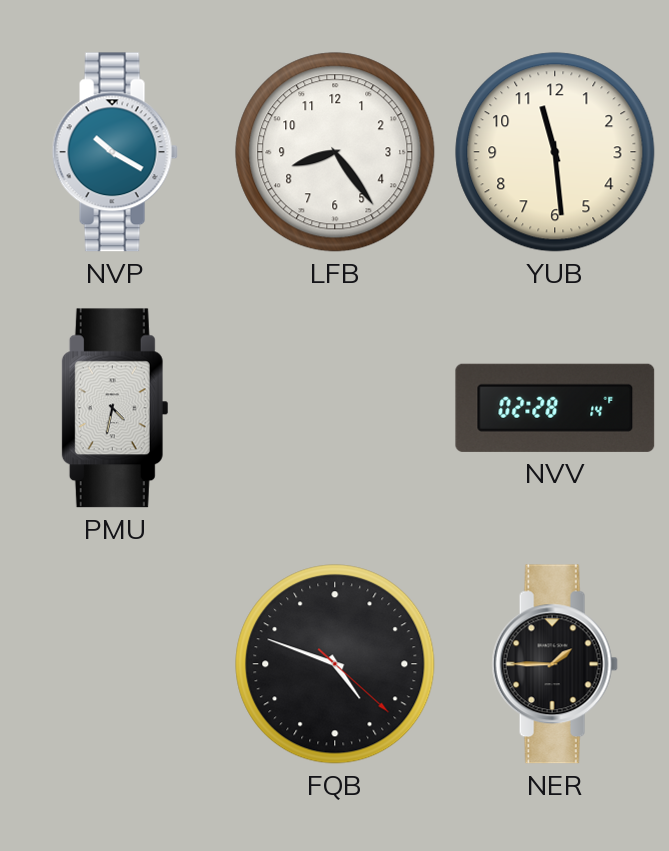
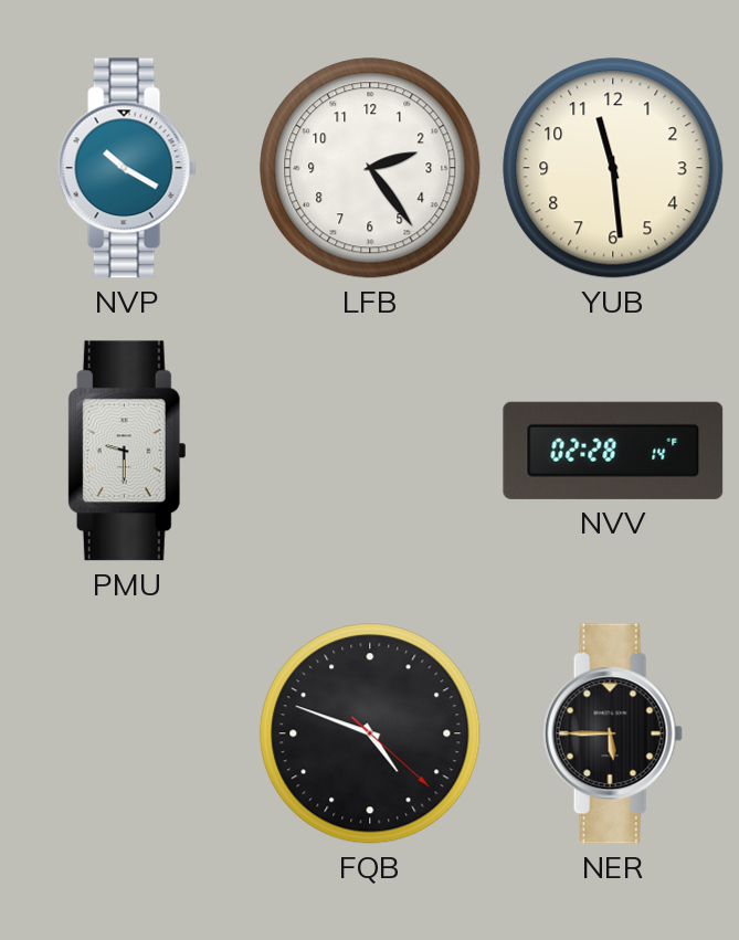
LFB: 8:24 -> 2:24
PMU: 4:32 -> 9:30
NER: 1:45 -> 5:45
